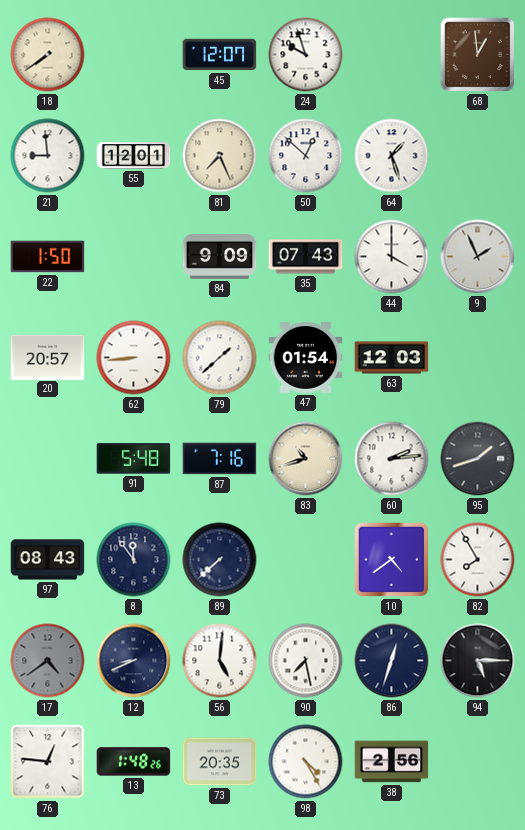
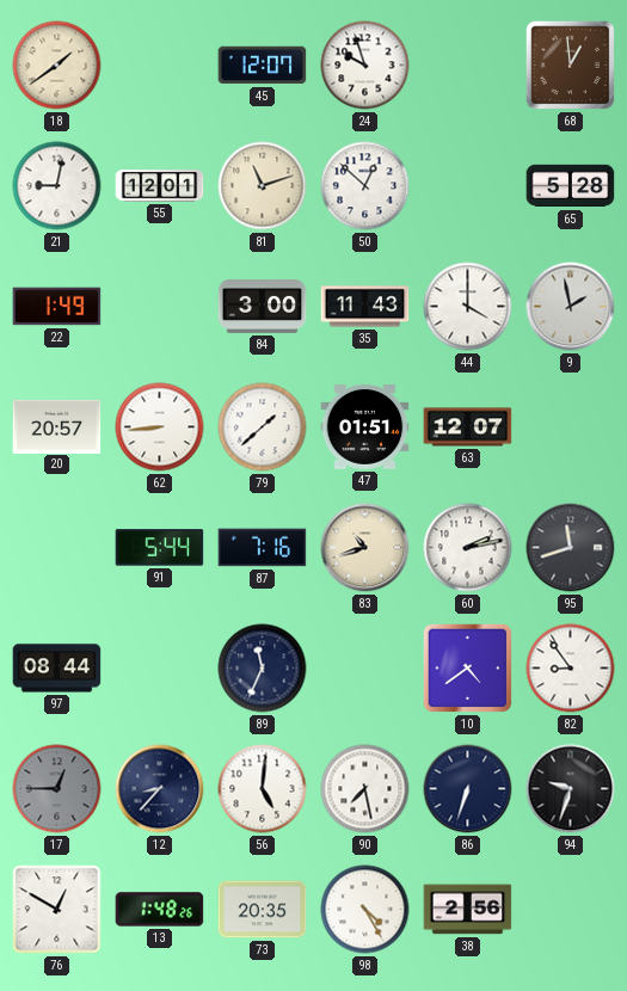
18: 7:39 -> 1:39
21: 8:59 -> 9:02
81: 7:26 -> 11:12
64: 1:27 -> none
65: none -> 5:28
22: 1:50 -> 1:49
84: 9:09 -> 3:00
35: 07:43 -> 11:43
9: 1:56 -> 1:58
47: 01:54 -> 01:51
63: 12:03 -> 12:07
91: 5:48 -> 5:44
60: 2:14 -> 2:13
95: 1:42 -> 11:42
97: 08:43 -> 08:44
8: 11:54 -> none
89: 7:38 -> 11:34
82: 7:55 -> 8:54
17: 4:39 -> 12:45
12: 8:41 -> 8:37
86: 12:33 -> 6:33
94: 5:15 -> 9:33
76: 12:46 -> 12:50
